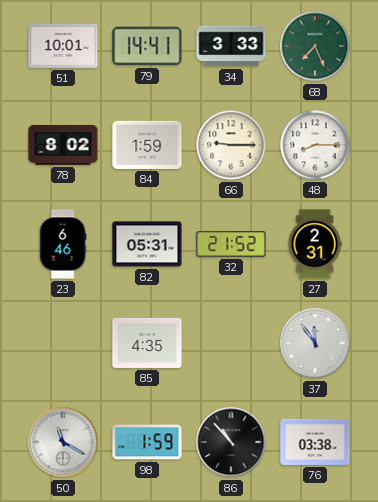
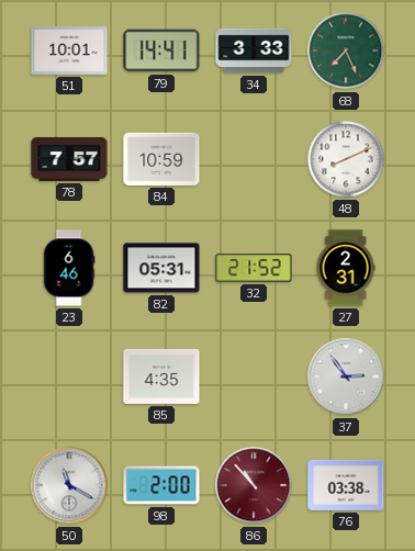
78: 8:02 -> 7:57
84: 1:59 -> 10:59
66: 9:15 -> none
48: 8:15 -> 8:11
37: 11:54 -> 2:54
98: 1:59 -> 2:00
86 dial: black -> burgundy
